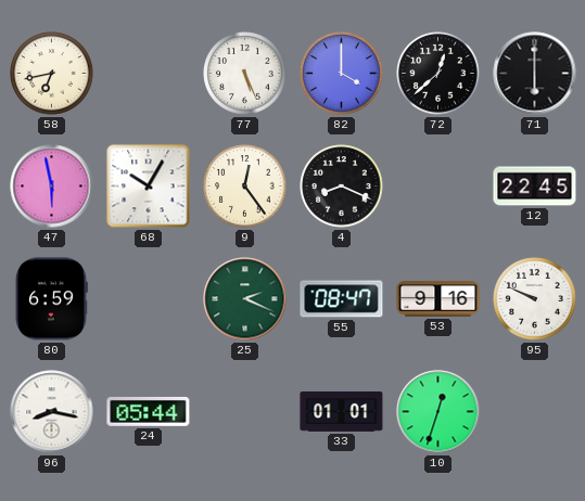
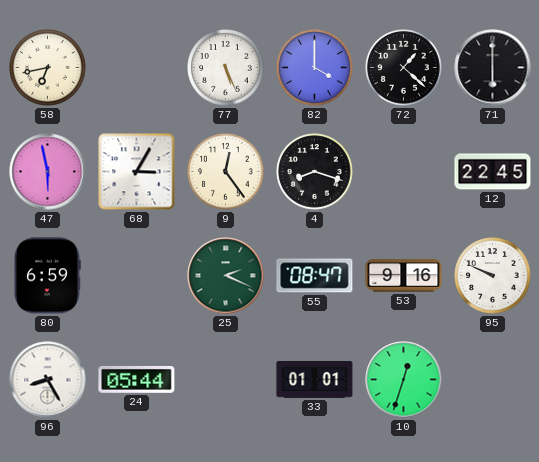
72: 12:38 -> 1:22
68: 10:05 -> 3:05
4: 8:19 -> 8:18
96: 8:17 -> 8:25
